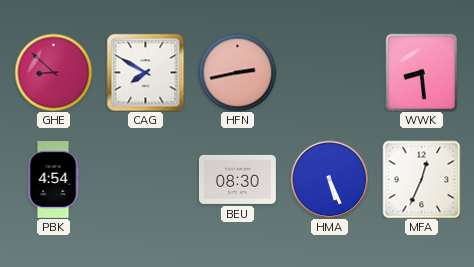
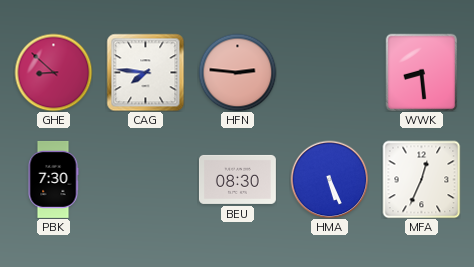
CAG: 7:50 -> 7:46
HFN: 2:43 -> 2:46
PBK: 4:54 -> 7:30
